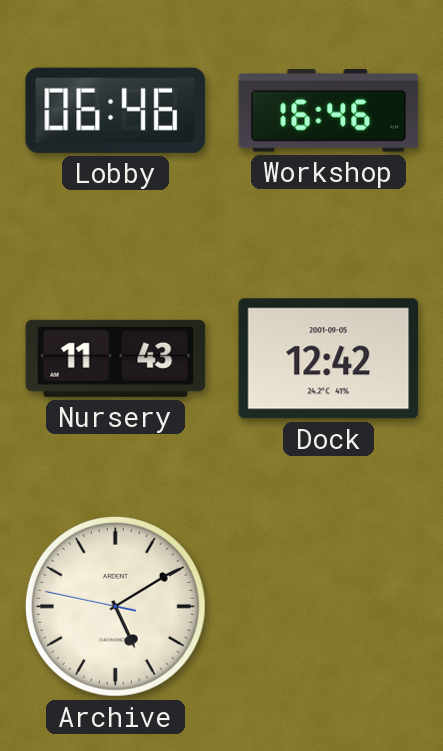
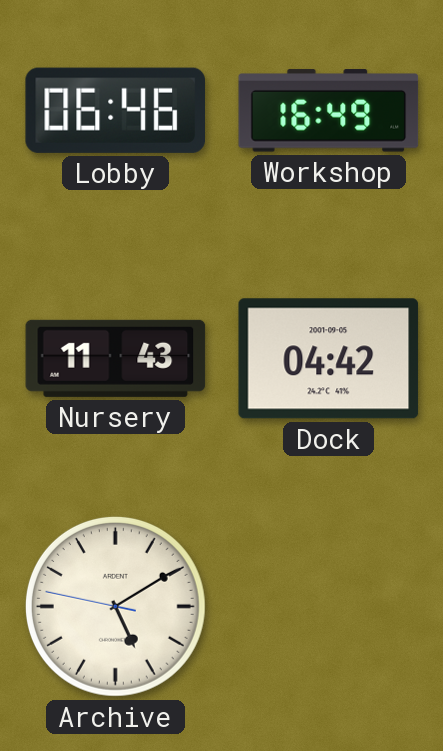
Workshop: 16:46 -> 16:49
Dock: 12:42 -> 04:42
